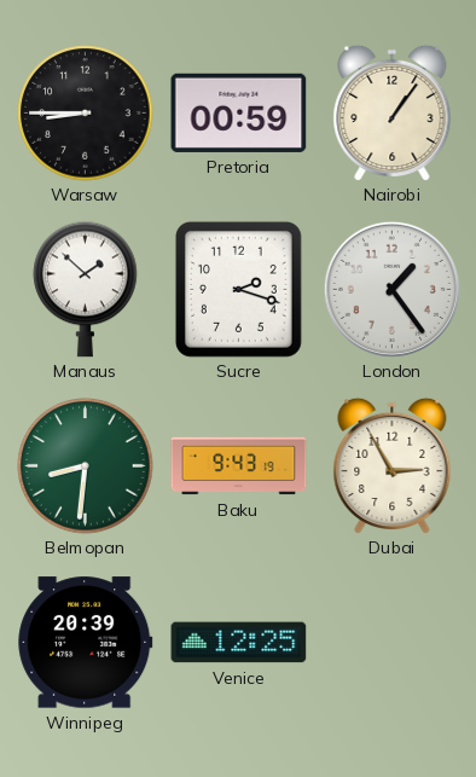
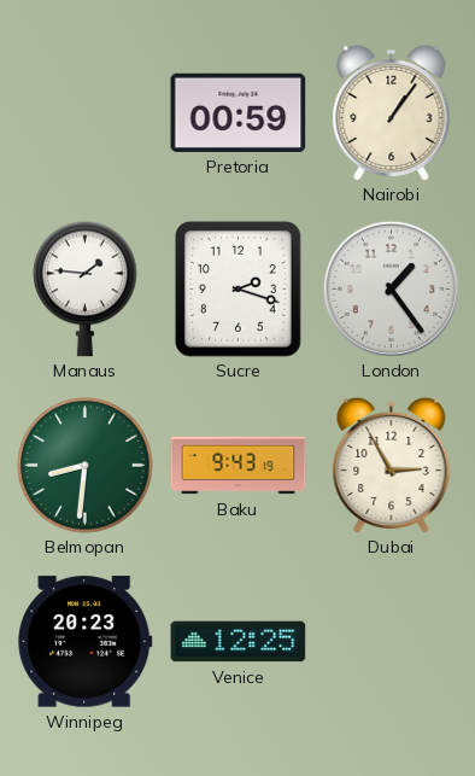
Warsaw: 8:45 -> none
Manaus: 1:52 -> 1:46
Winnipeg: 20:39 -> 20:23
